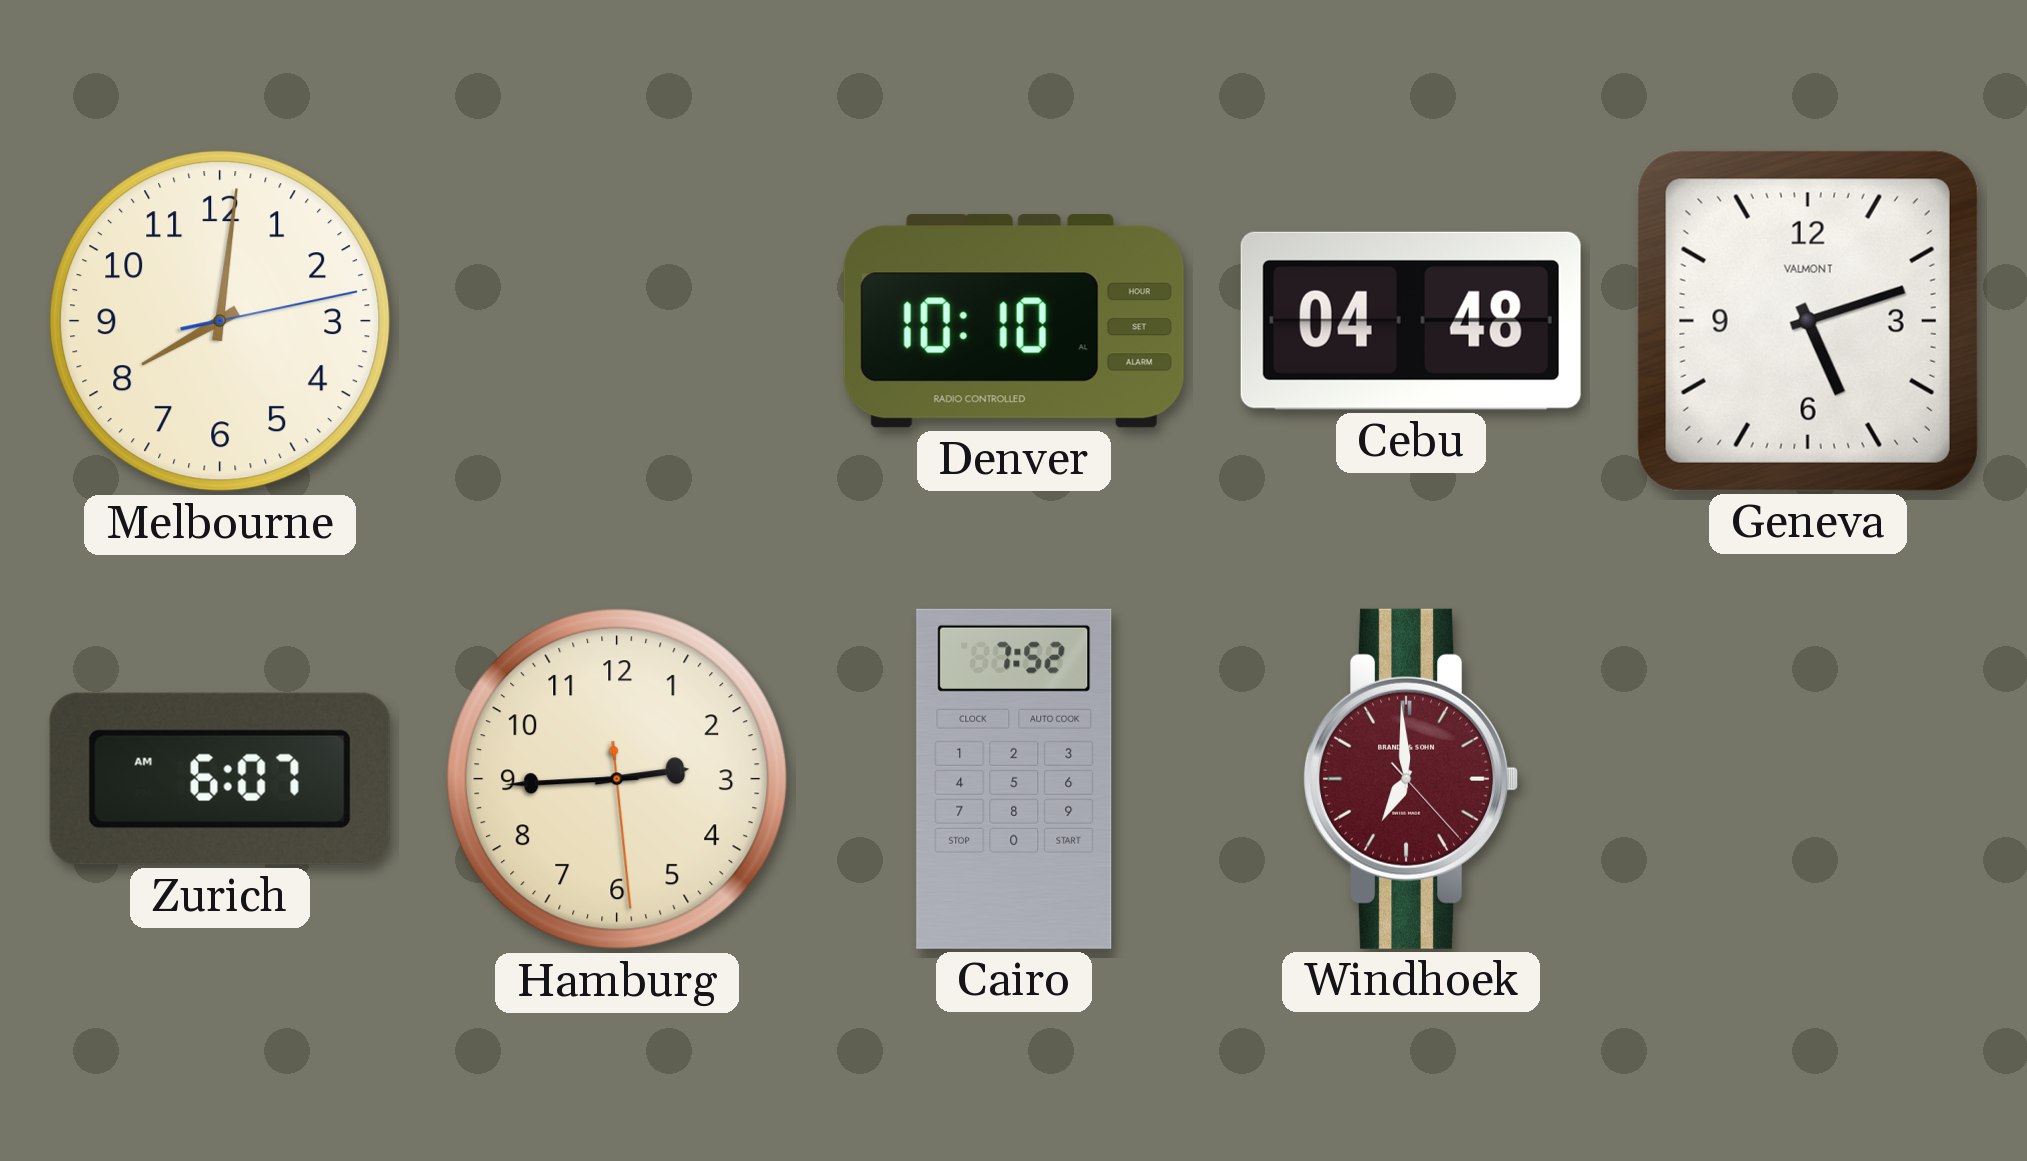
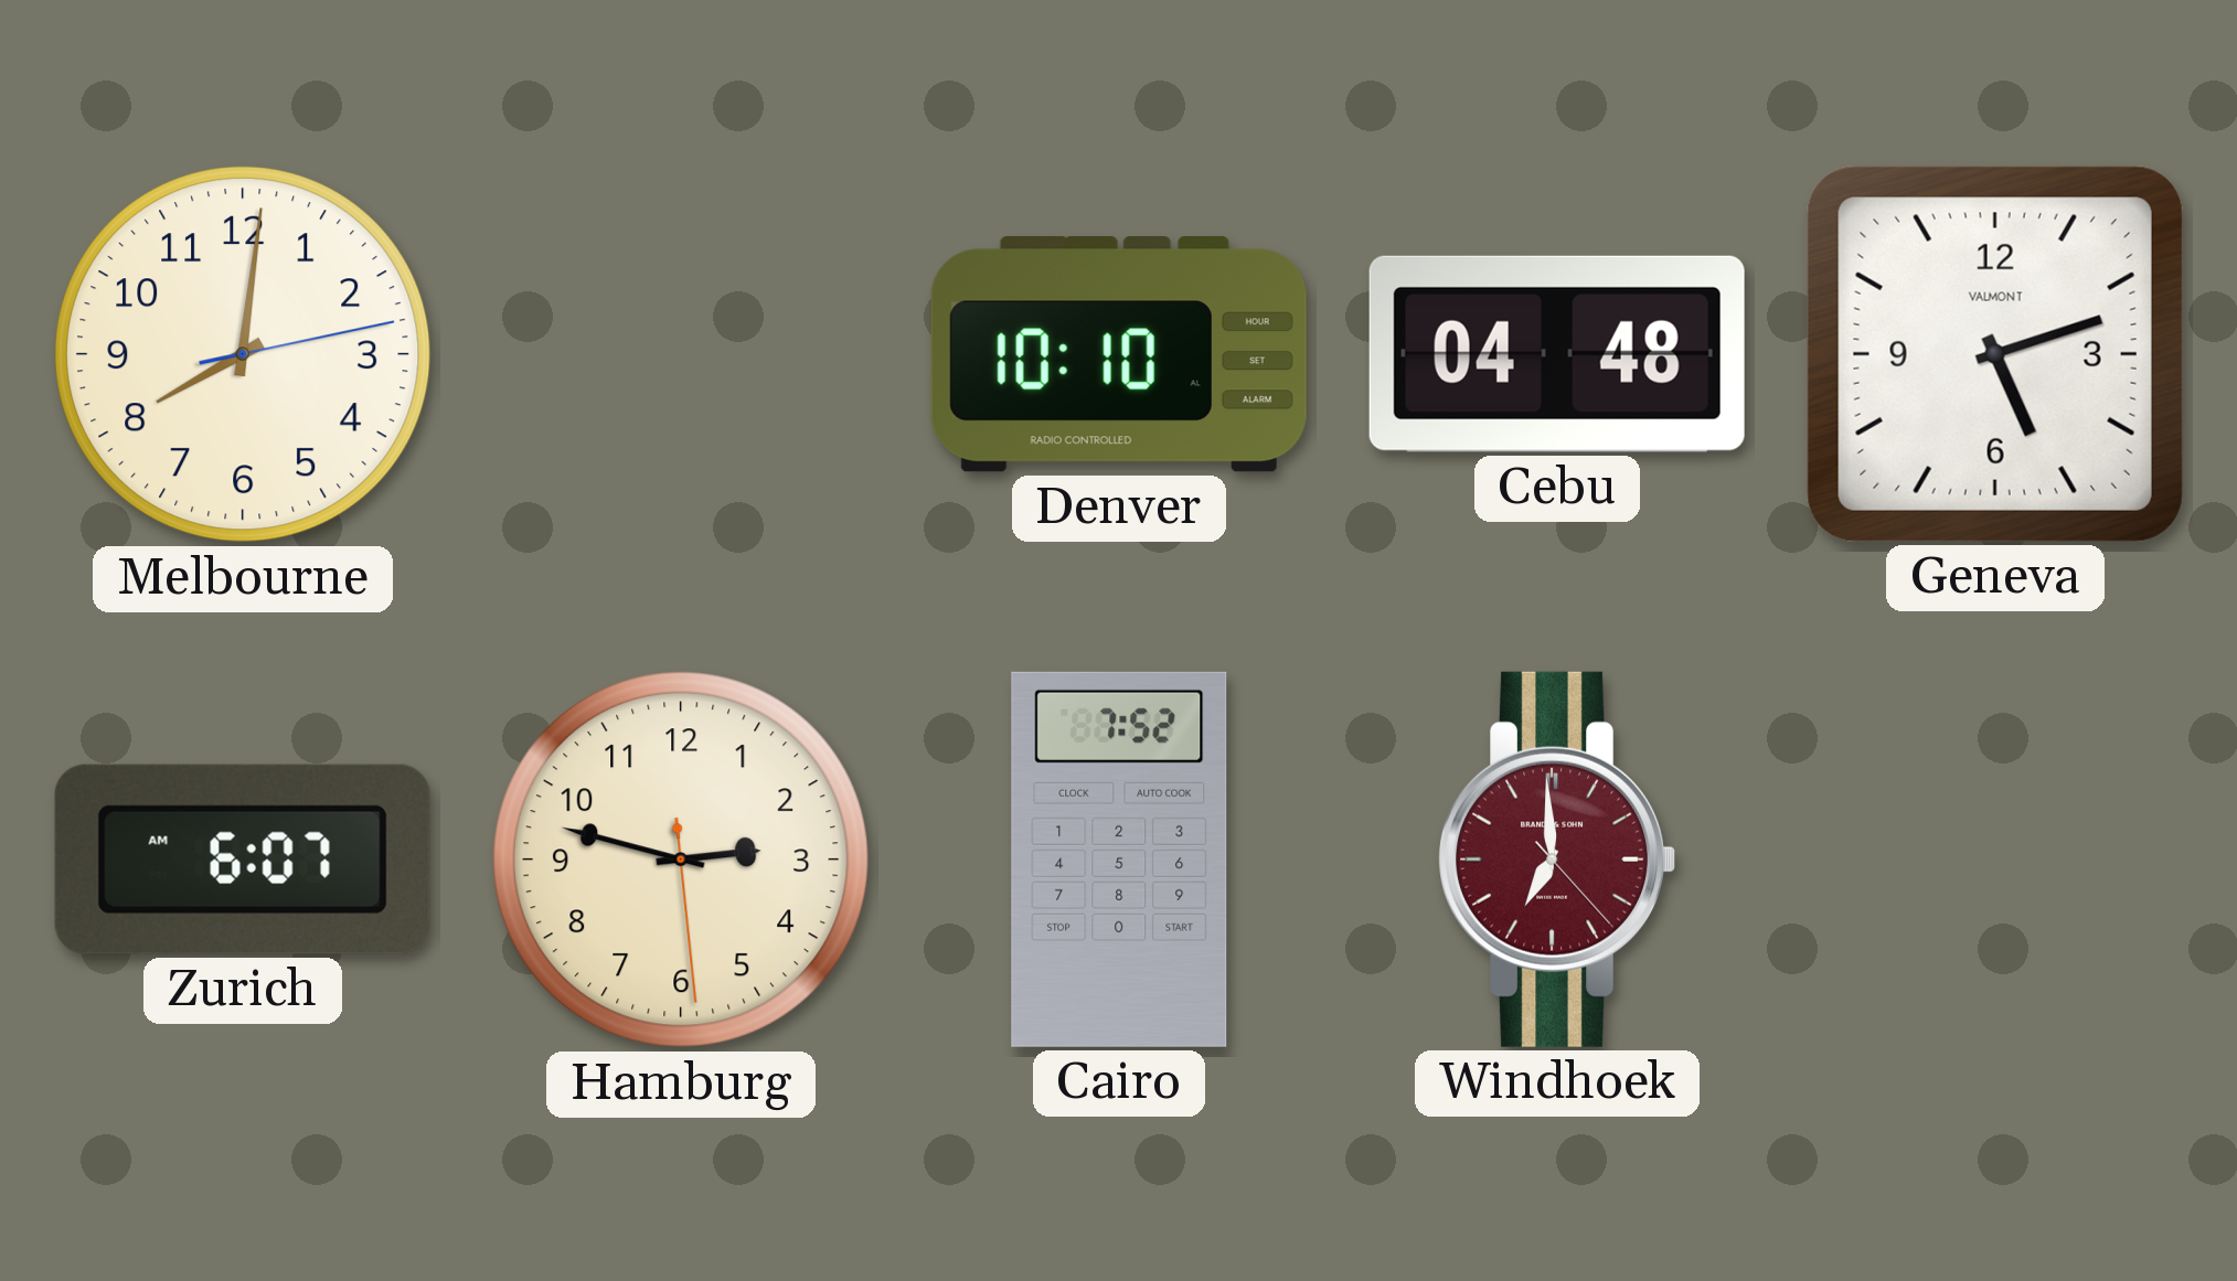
Hamburg: 2:44 -> 2:47
